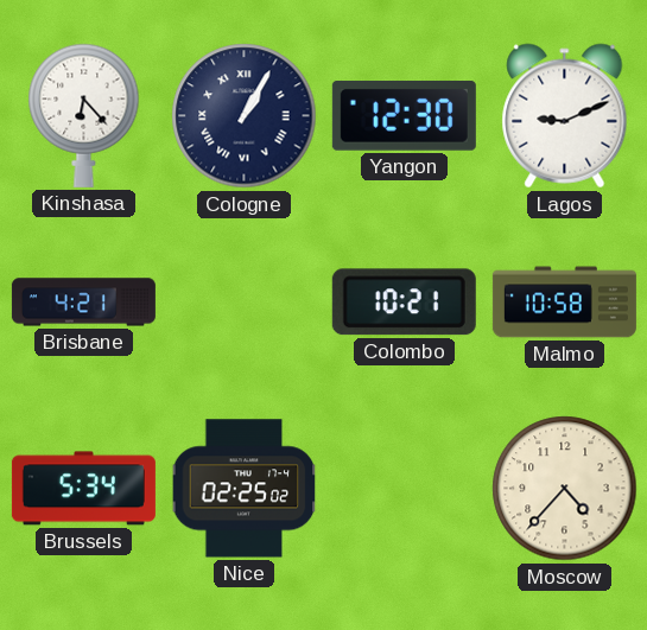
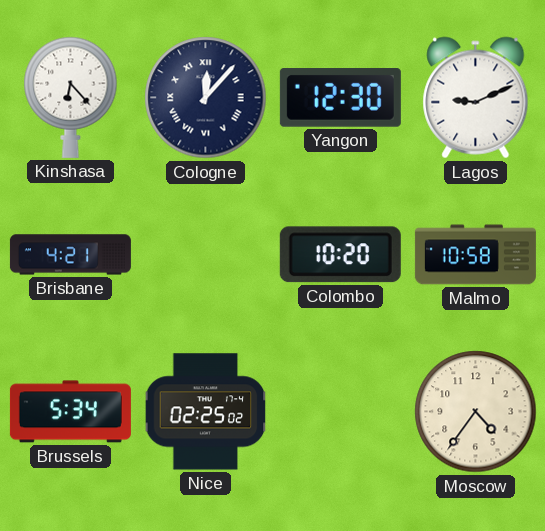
Cologne: 1:05 -> 12:07
Colombo: 10:21 -> 10:20
Moscow: 4:37 -> 4:36
